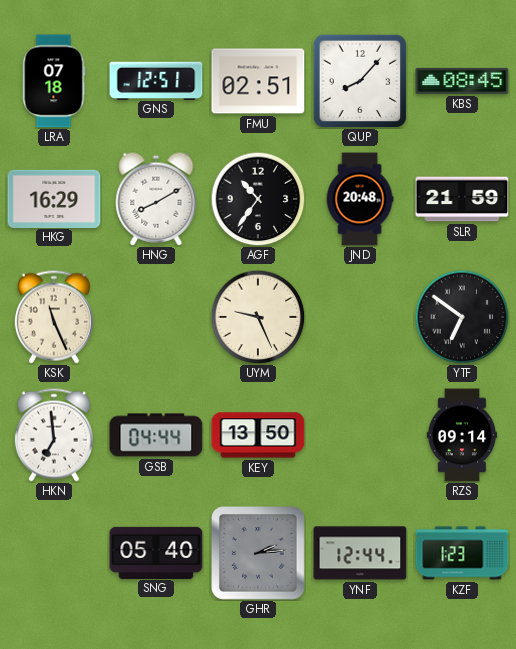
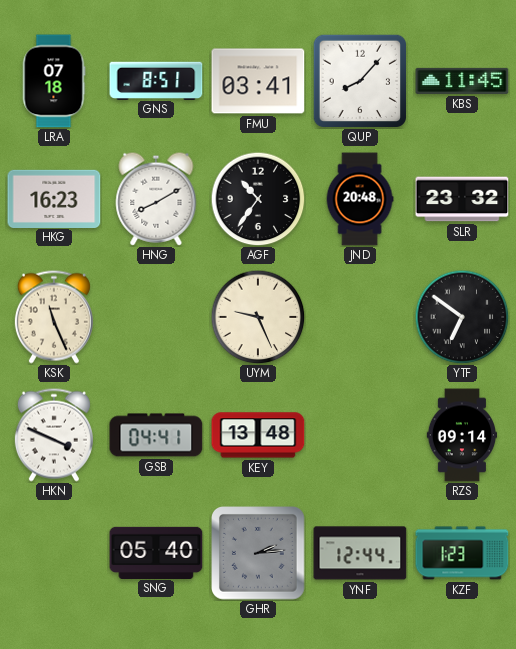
GNS: 12:51 -> 8:51
FMU: 02:51 -> 03:41
KBS: 08:45 -> 11:45
HKG: 16:29 -> 16:23
SLR: 21:59 -> 23:32
HKN: 6:59 -> 3:49
GSB: 04:44 -> 04:41
KEY: 13:50 -> 13:48
